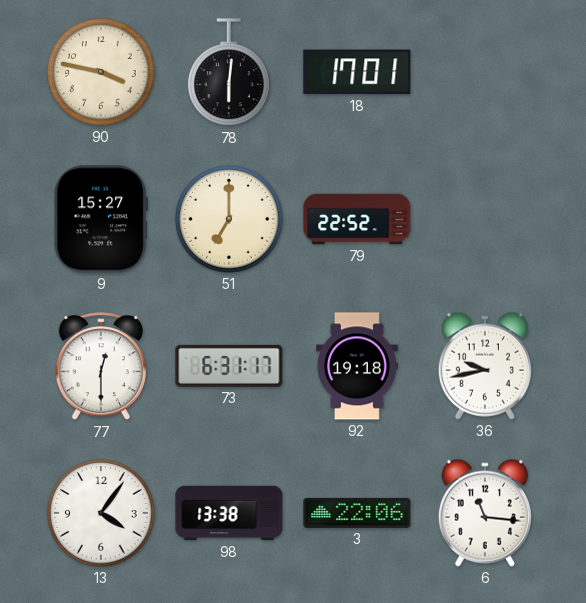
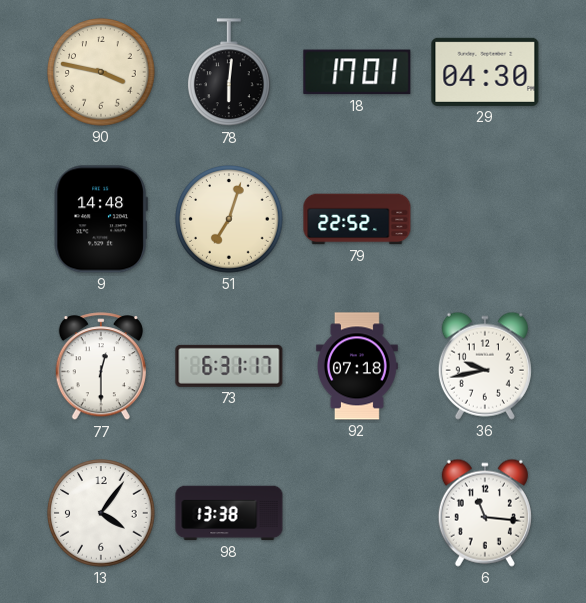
29: none -> 04:30
9: 15:27 -> 14:48
51: 7:00 -> 7:03
92: 19:18 -> 07:18
3: 22:06 -> none
